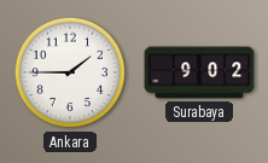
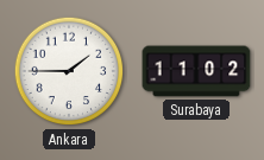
Surabaya: 9:02 -> 11:02
